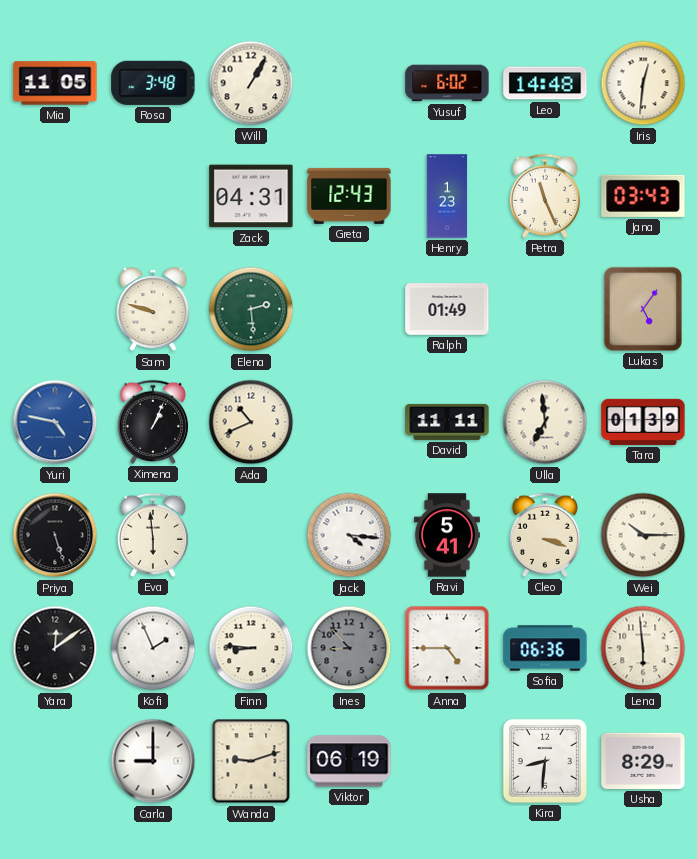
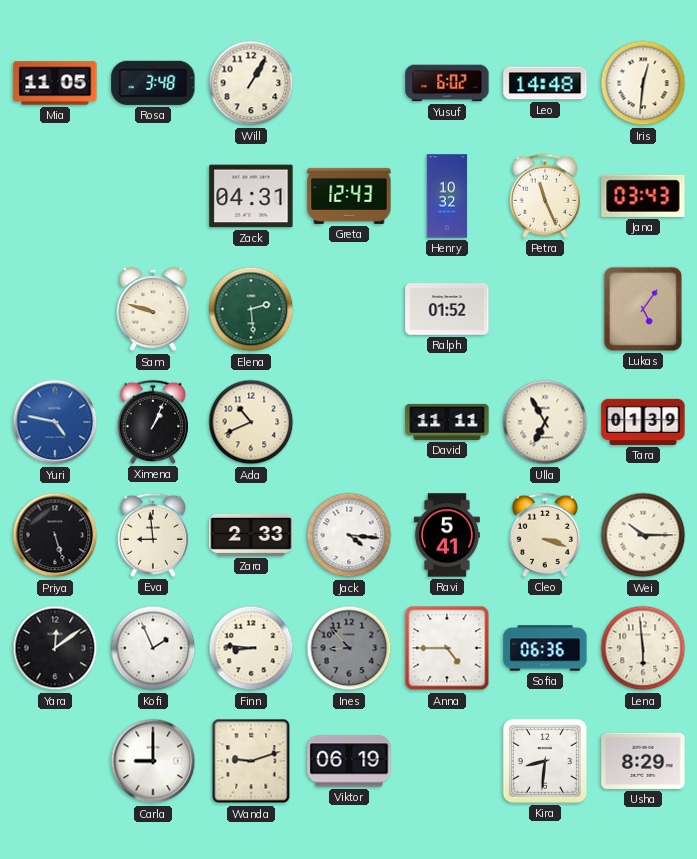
Henry: 1:23 -> 10:32
Ralph: 01:49 -> 01:52
Ulla: 6:59 -> 6:55
Eva: 5:59 -> 8:59
Zara: none -> 2:33
